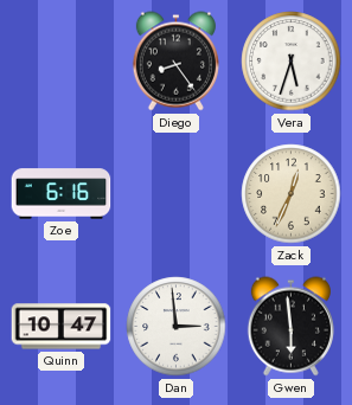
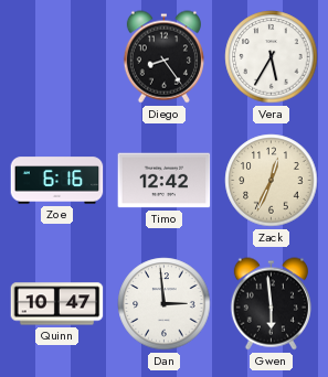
Vera: 5:33 -> 5:35
Timo: none -> 12:42
